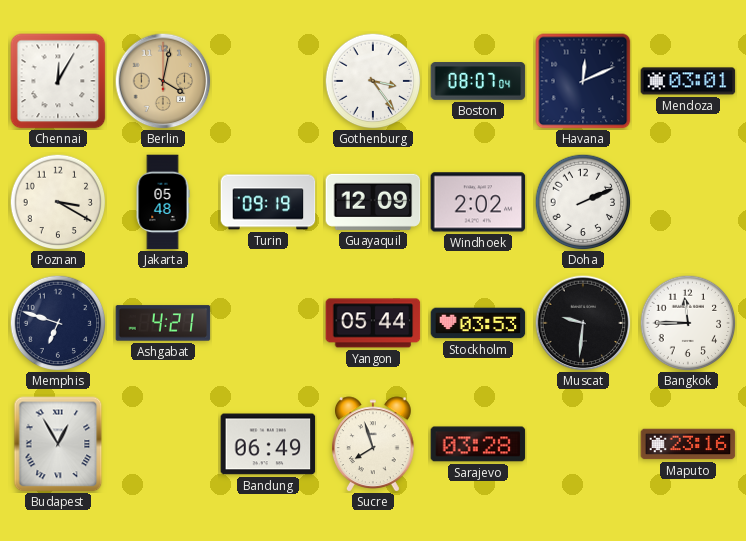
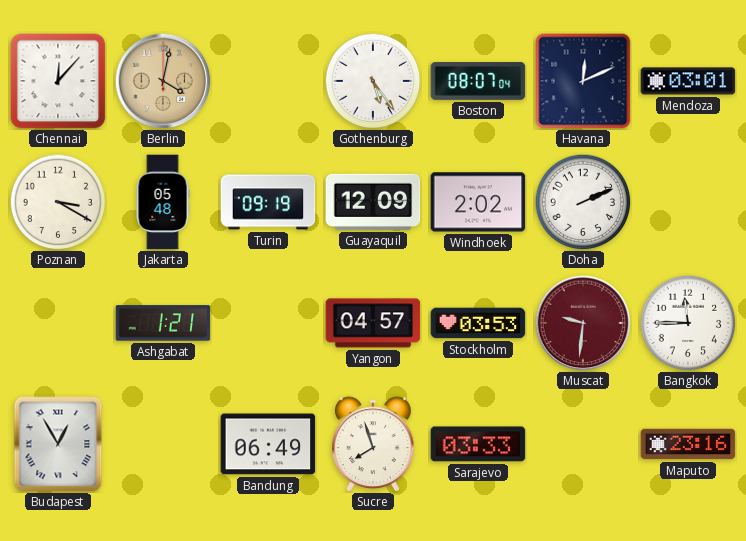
Chennai: 12:05 -> 12:07
Gothenburg: 3:24 -> 5:24
Memphis: 6:48 -> none
Ashgabat: 4:21 -> 1:21
Yangon: 05:44 -> 04:57
Muscat dial: black -> burgundy
Sarajevo: 03:28 -> 03:33
